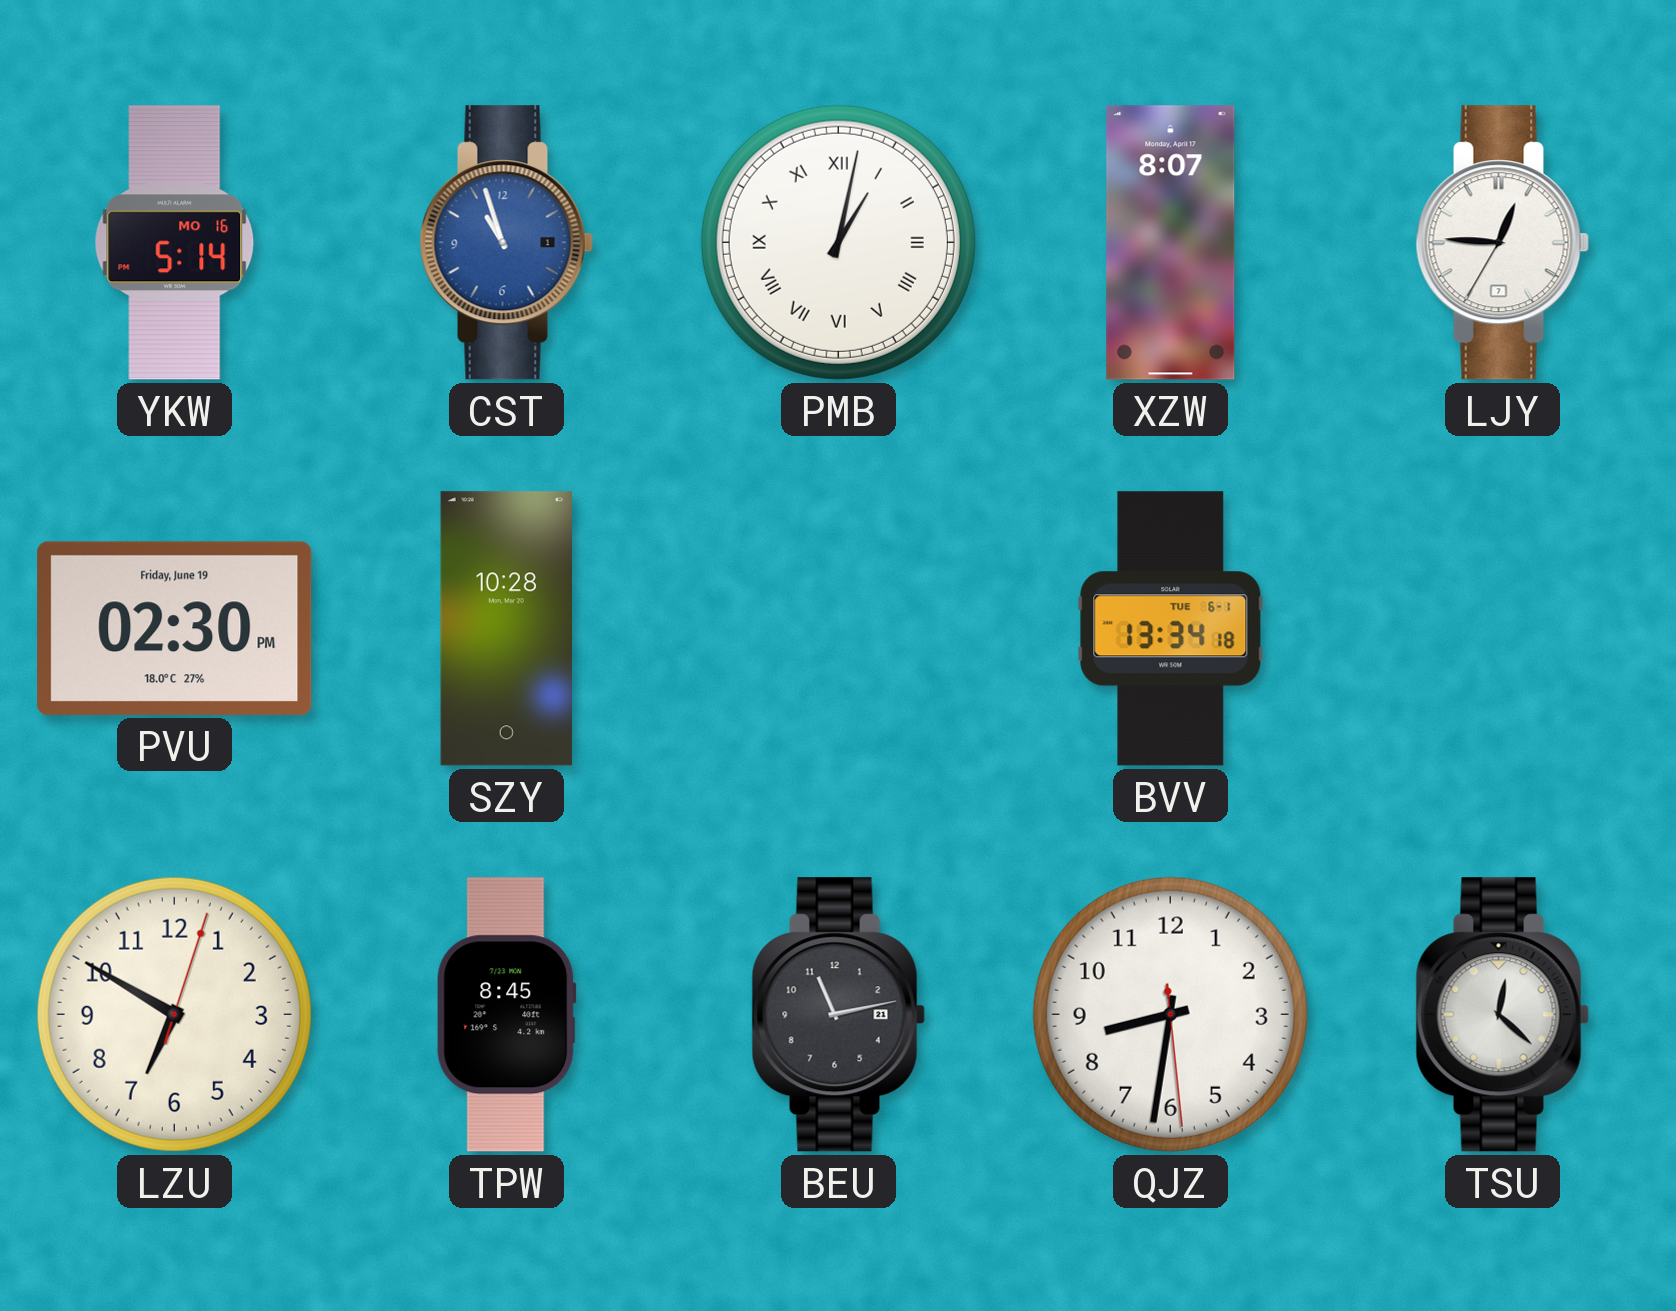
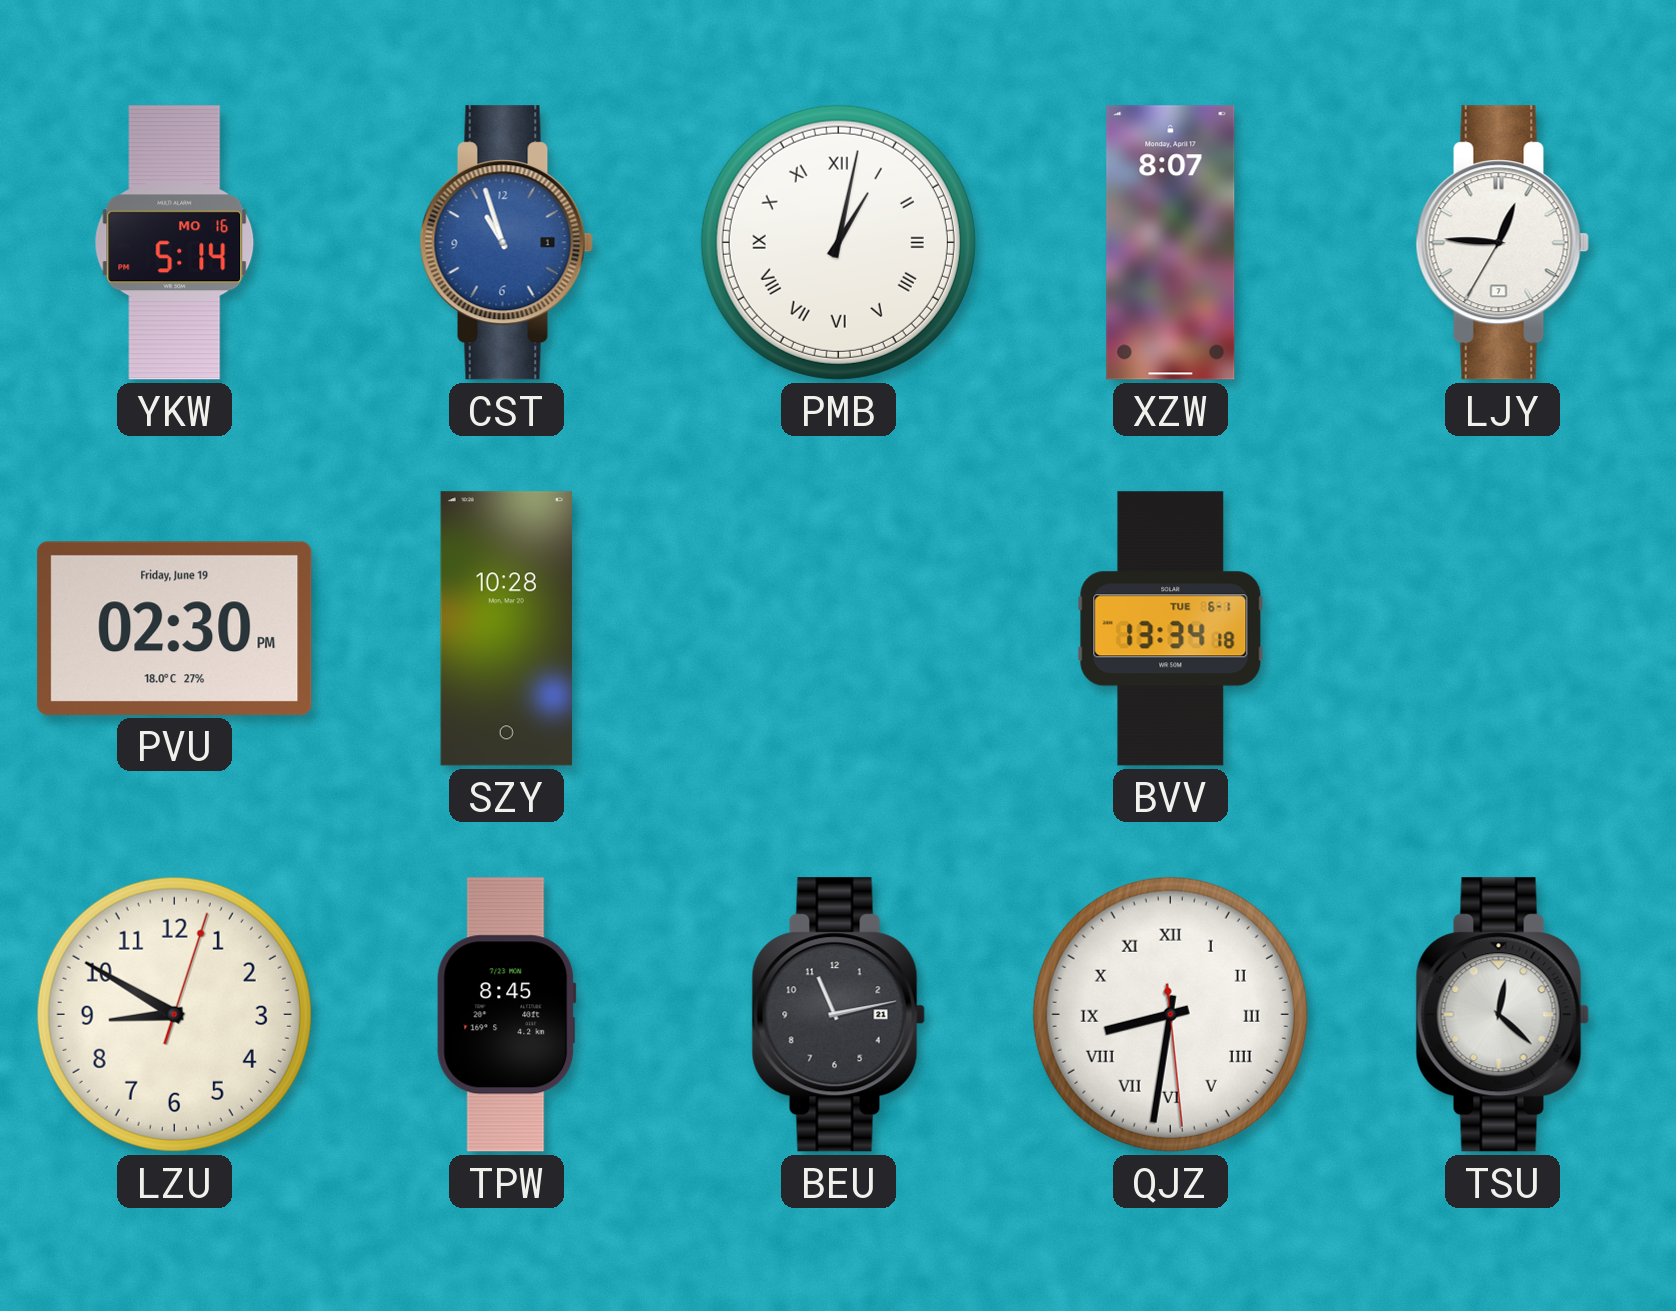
LZU: 6:50 -> 8:50
QJZ numerals: Arabic -> Roman
